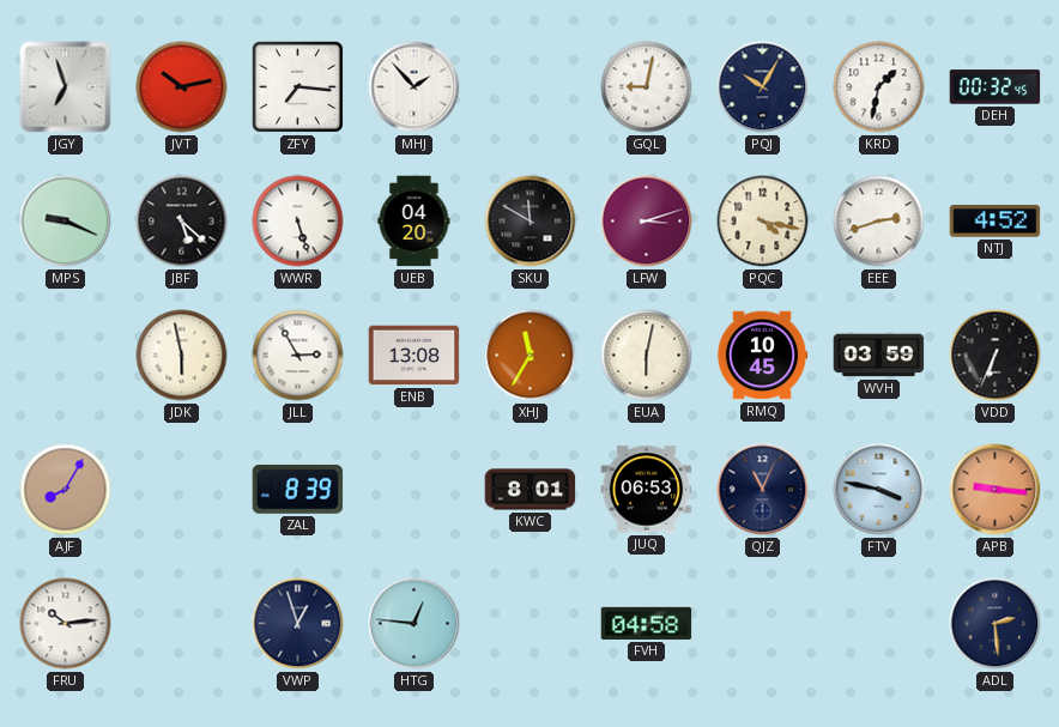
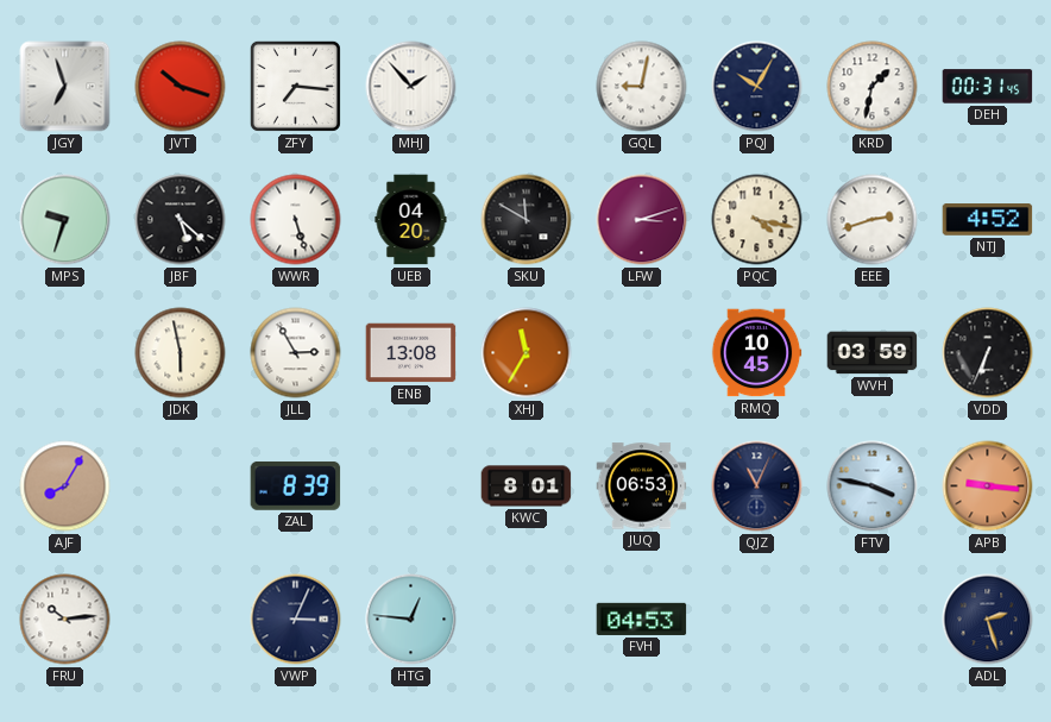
JVT: 10:13 -> 10:18
DEH: 00:32 -> 00:31
MPS: 9:19 -> 9:33
EUA: 6:02 -> none
VWP: 12:57 -> 3:04
FVH: 04:58 -> 04:53
ADL: 2:29 -> 2:27
